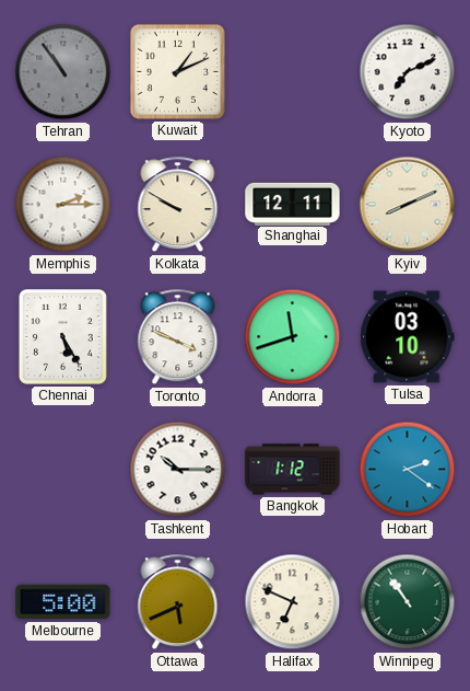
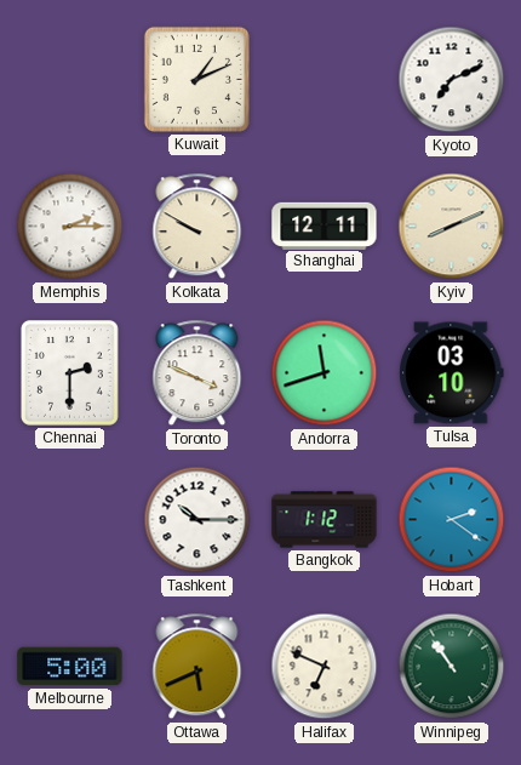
Tehran: 10:54 -> none
Chennai: 5:25 -> 2:30
